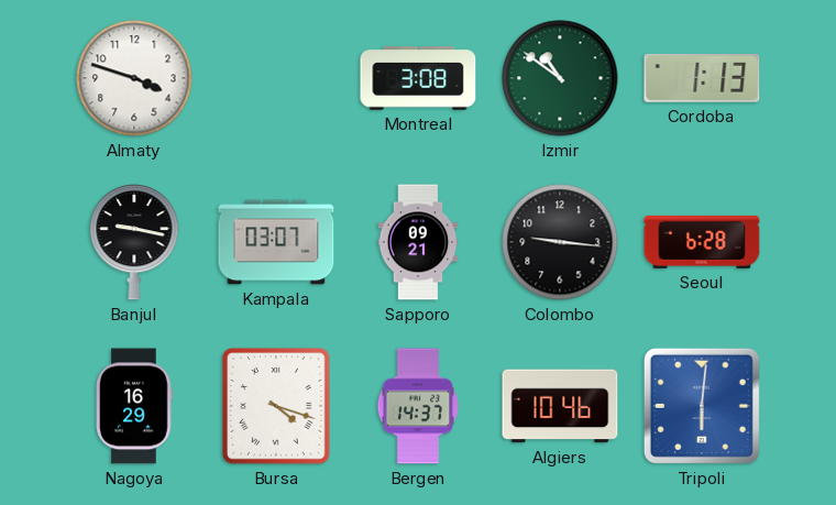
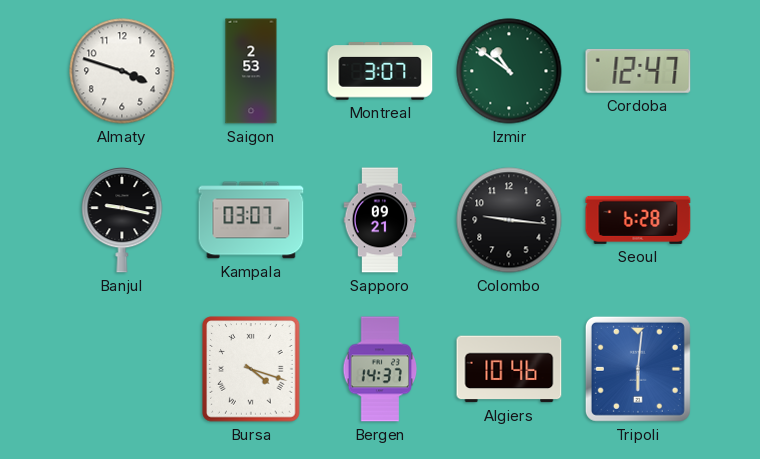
Saigon: none -> 2:53
Montreal: 3:08 -> 3:07
Cordoba: 1:13 -> 12:47
Nagoya: 16:29 -> none
